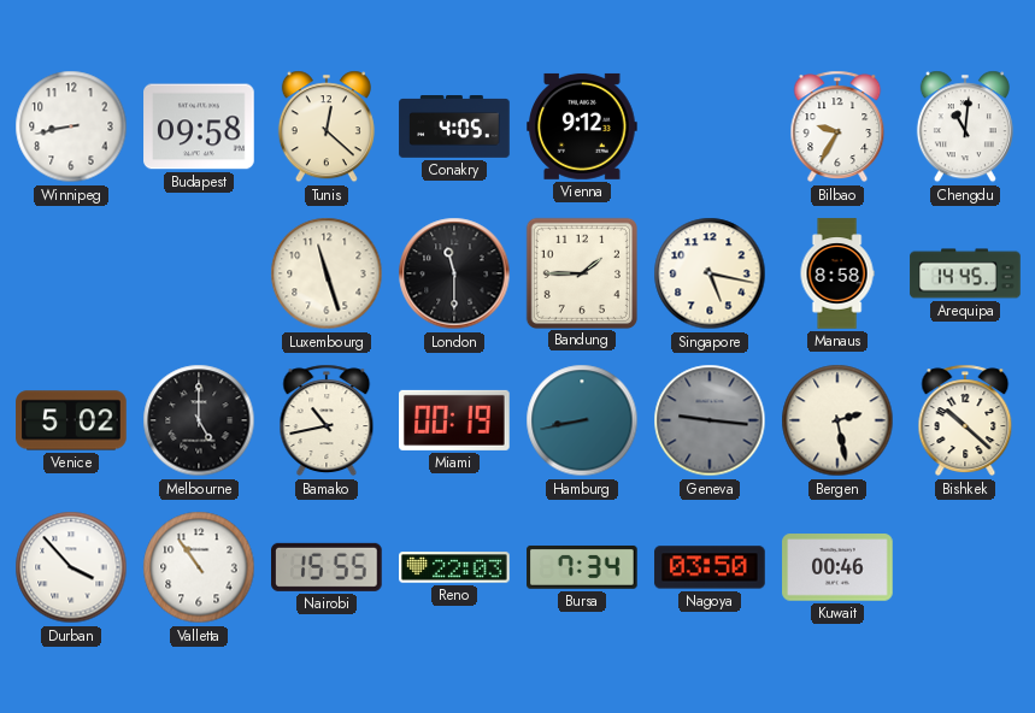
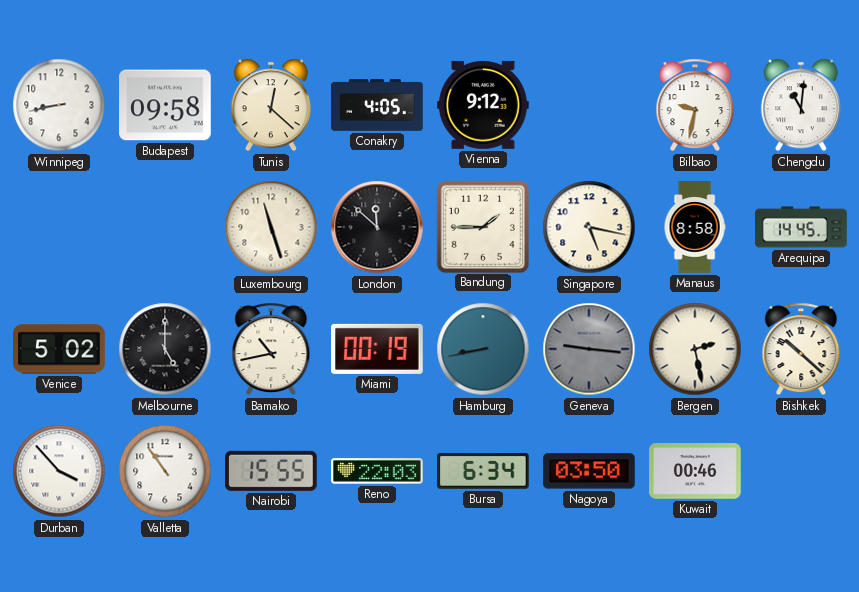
Bilbao: 9:35 -> 9:32
London: 11:30 -> 11:52
Bursa: 7:34 -> 6:34
